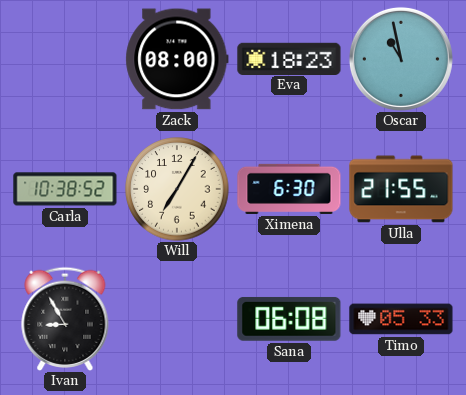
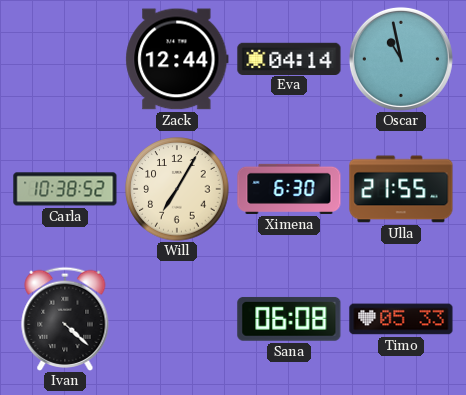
Zack: 08:00 -> 12:44
Eva: 18:23 -> 04:14
Ivan: 8:55 -> 4:22
